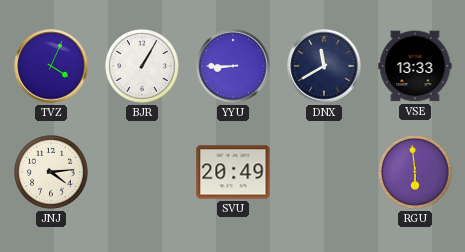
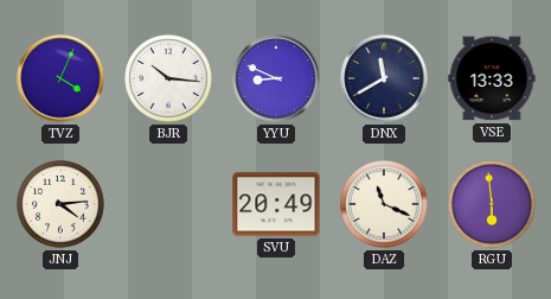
BJR: 1:05 -> 10:16
YYU: 8:45 -> 8:49
DAZ: none -> 11:19
